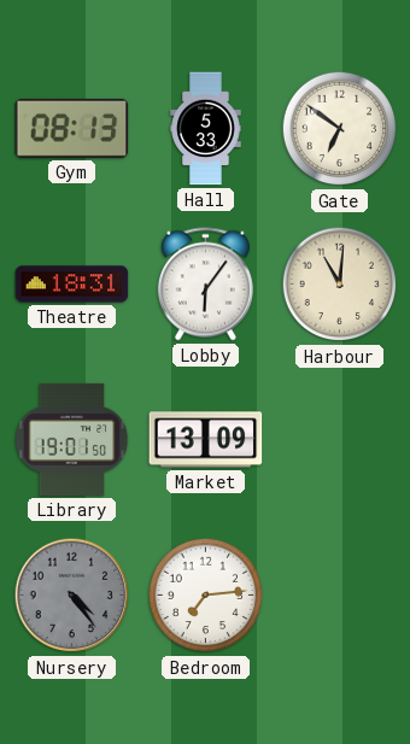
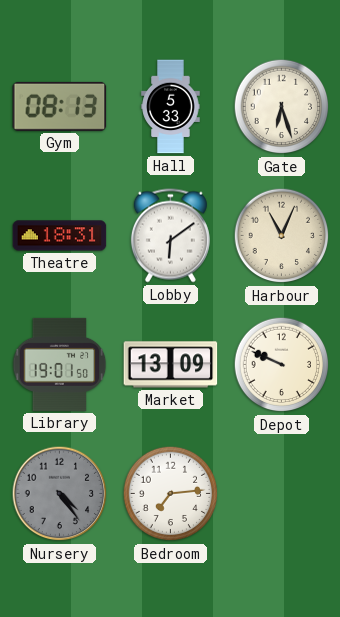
Gate: 6:51 -> 6:27
Lobby: 6:06 -> 6:09
Harbour: 11:01 -> 11:04
Depot: none -> 9:49
